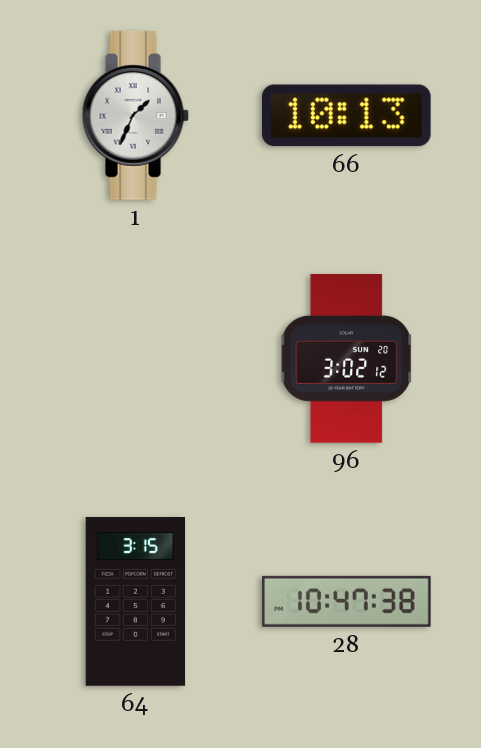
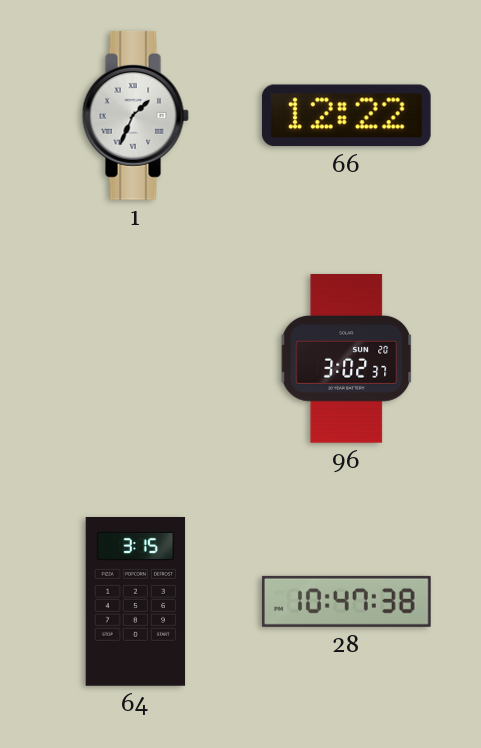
66: 10:13 -> 12:22
96: 3:02:12 -> 3:02:37
